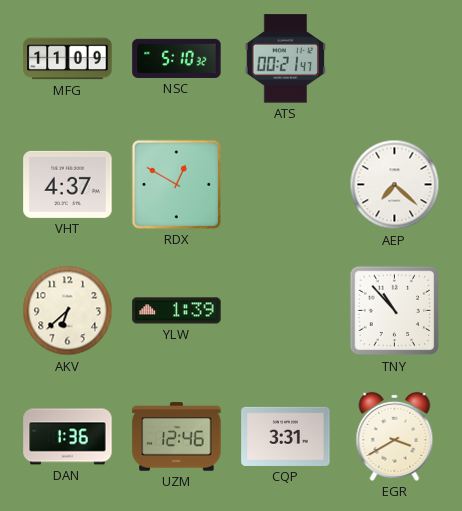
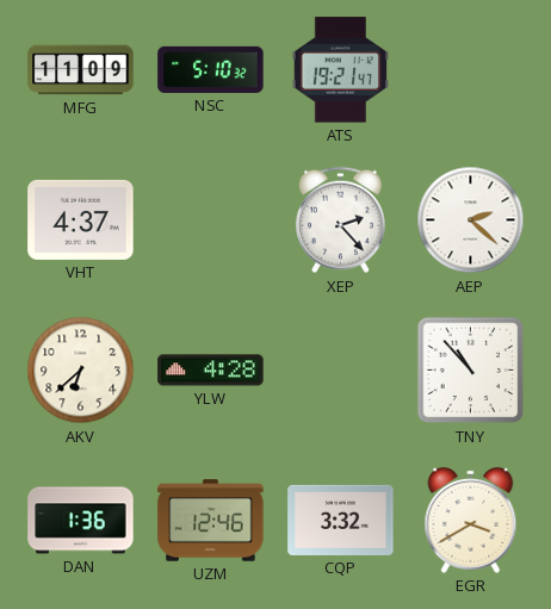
ATS: 00:21 -> 19:21
RDX: 12:50 -> none
XEP: none -> 2:23
AEP: 7:22 -> 2:22
YLW: 1:39 -> 4:28
CQP: 3:31 -> 3:32
